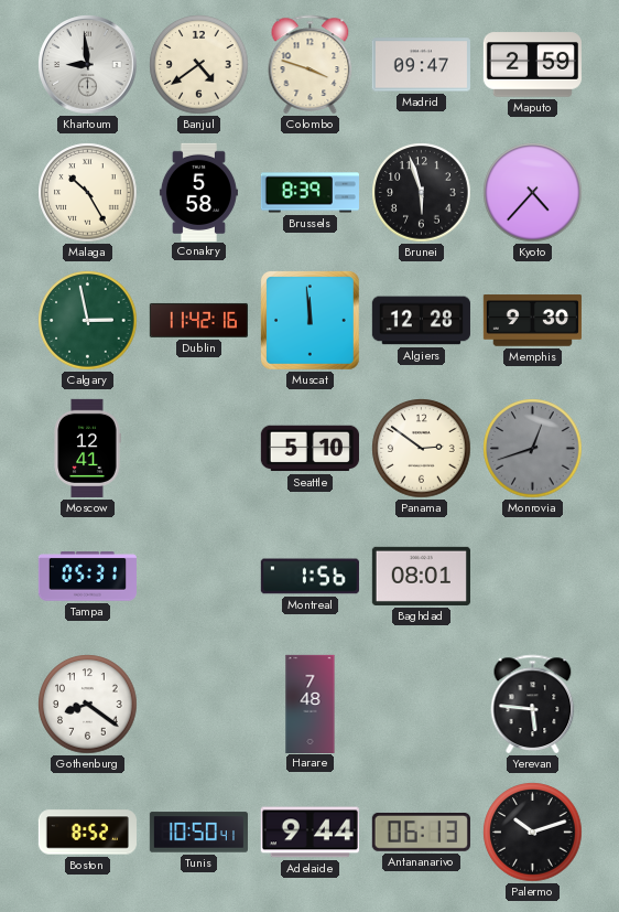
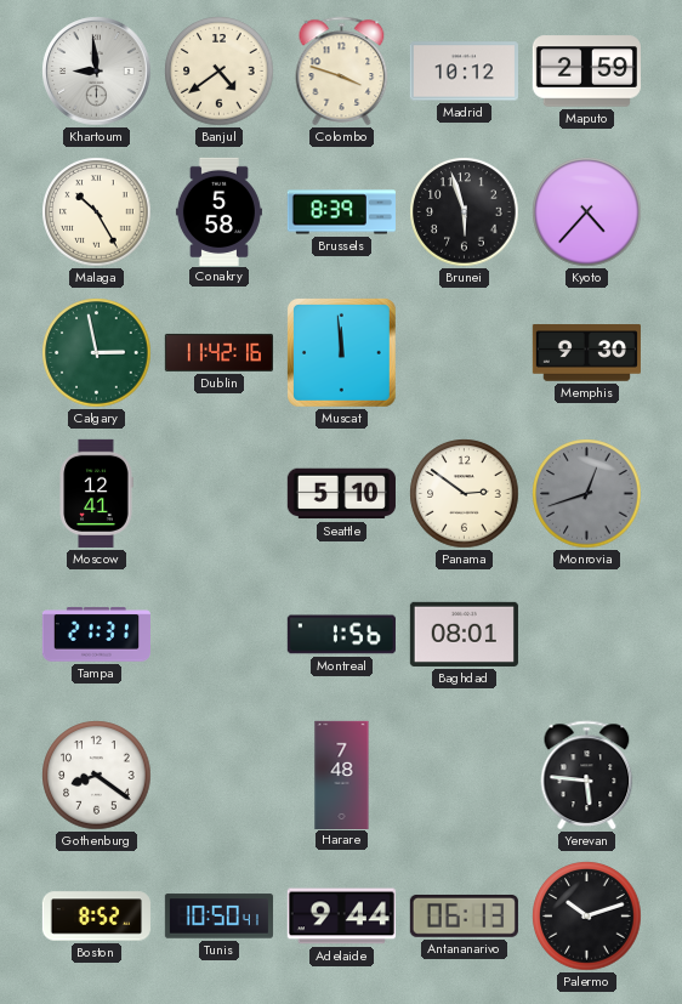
Madrid: 09:47 -> 10:12
Algiers: 12:28 -> none
Tampa: 05:31 -> 21:31
